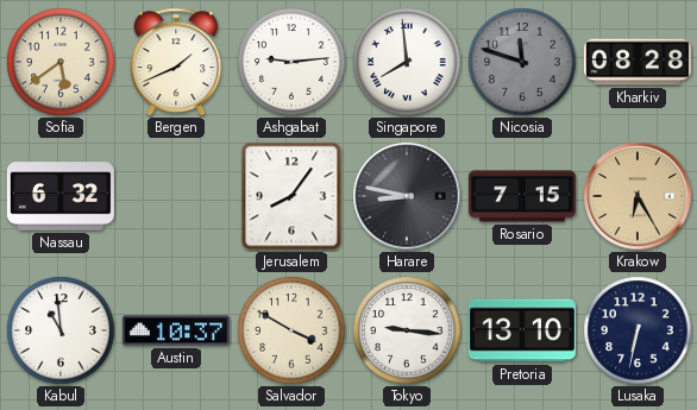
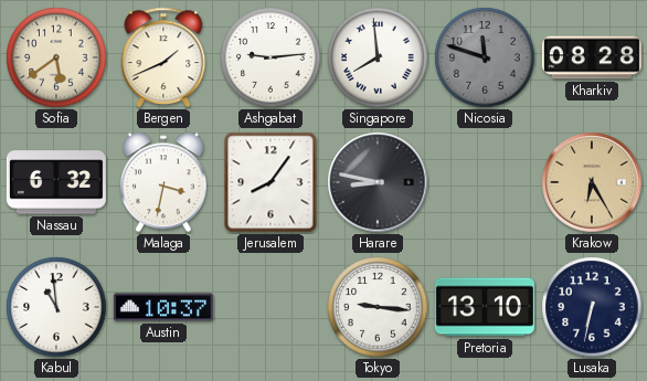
Malaga: none -> 3:32
Rosario: 7:15 -> none
Salvador: 3:50 -> none
